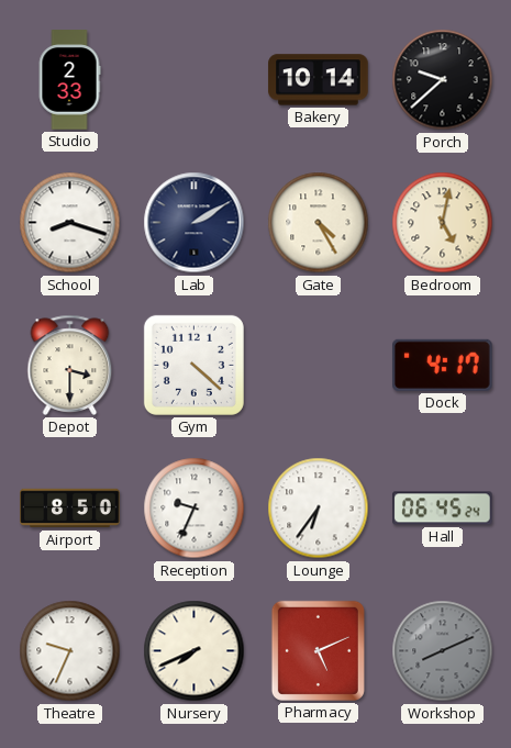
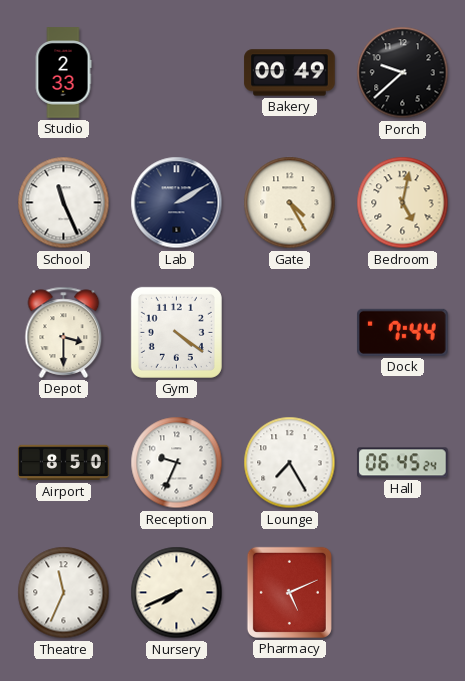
Bakery: 10:14 -> 00:49
School: 8:18 -> 11:26
Gym: 4:22 -> 4:21
Dock: 4:17 -> 7:44
Lounge: 6:36 -> 7:25
Theatre: 9:34 -> 11:34
Workshop: 8:11 -> none
